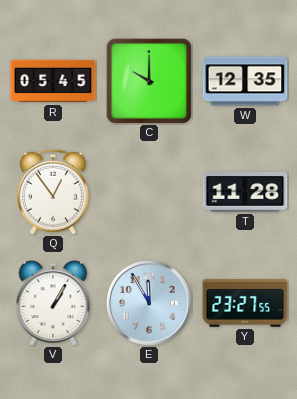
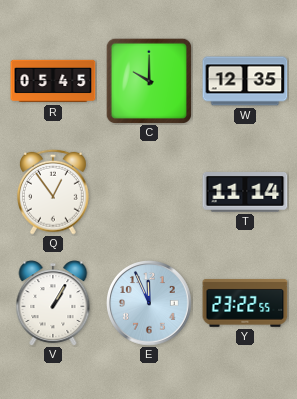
T: 11:28 -> 11:14
E: 11:55 -> 11:56
Y: 23:27 -> 23:22
